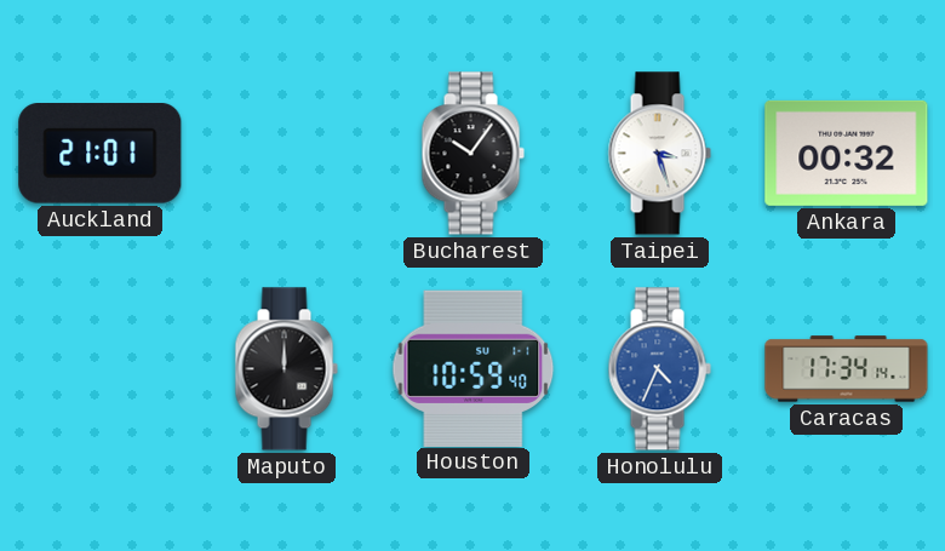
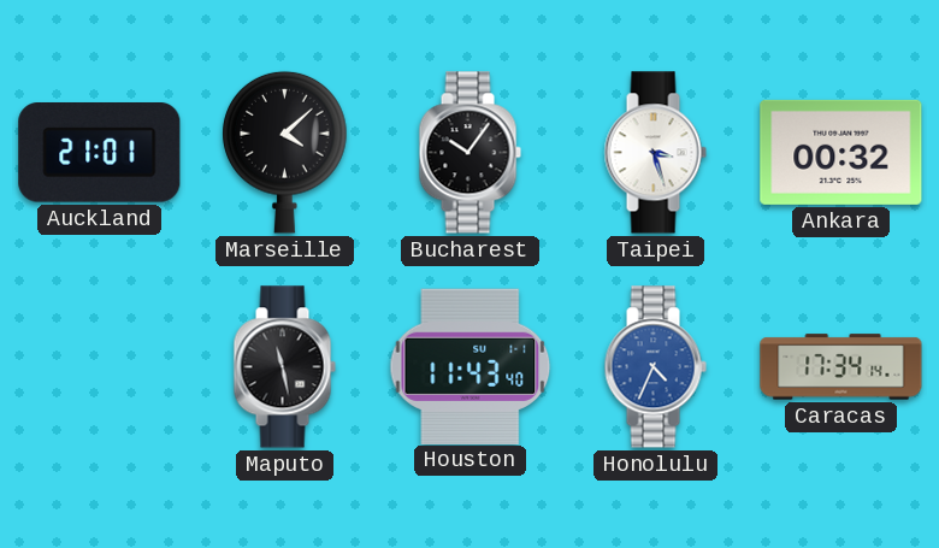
Marseille: none -> 4:08
Maputo: 12:00 -> 11:28
Houston: 10:59 -> 11:43
